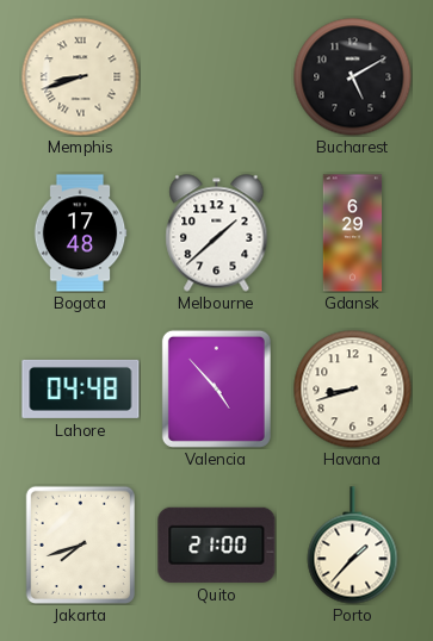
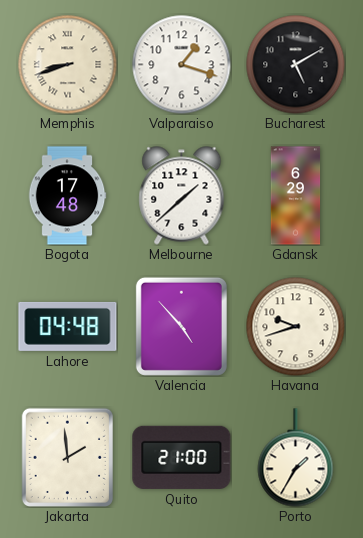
Valparaiso: none -> 1:18
Havana: 8:42 -> 9:42
Jakarta: 7:42 -> 1:59
Porto: 1:37 -> 1:35
